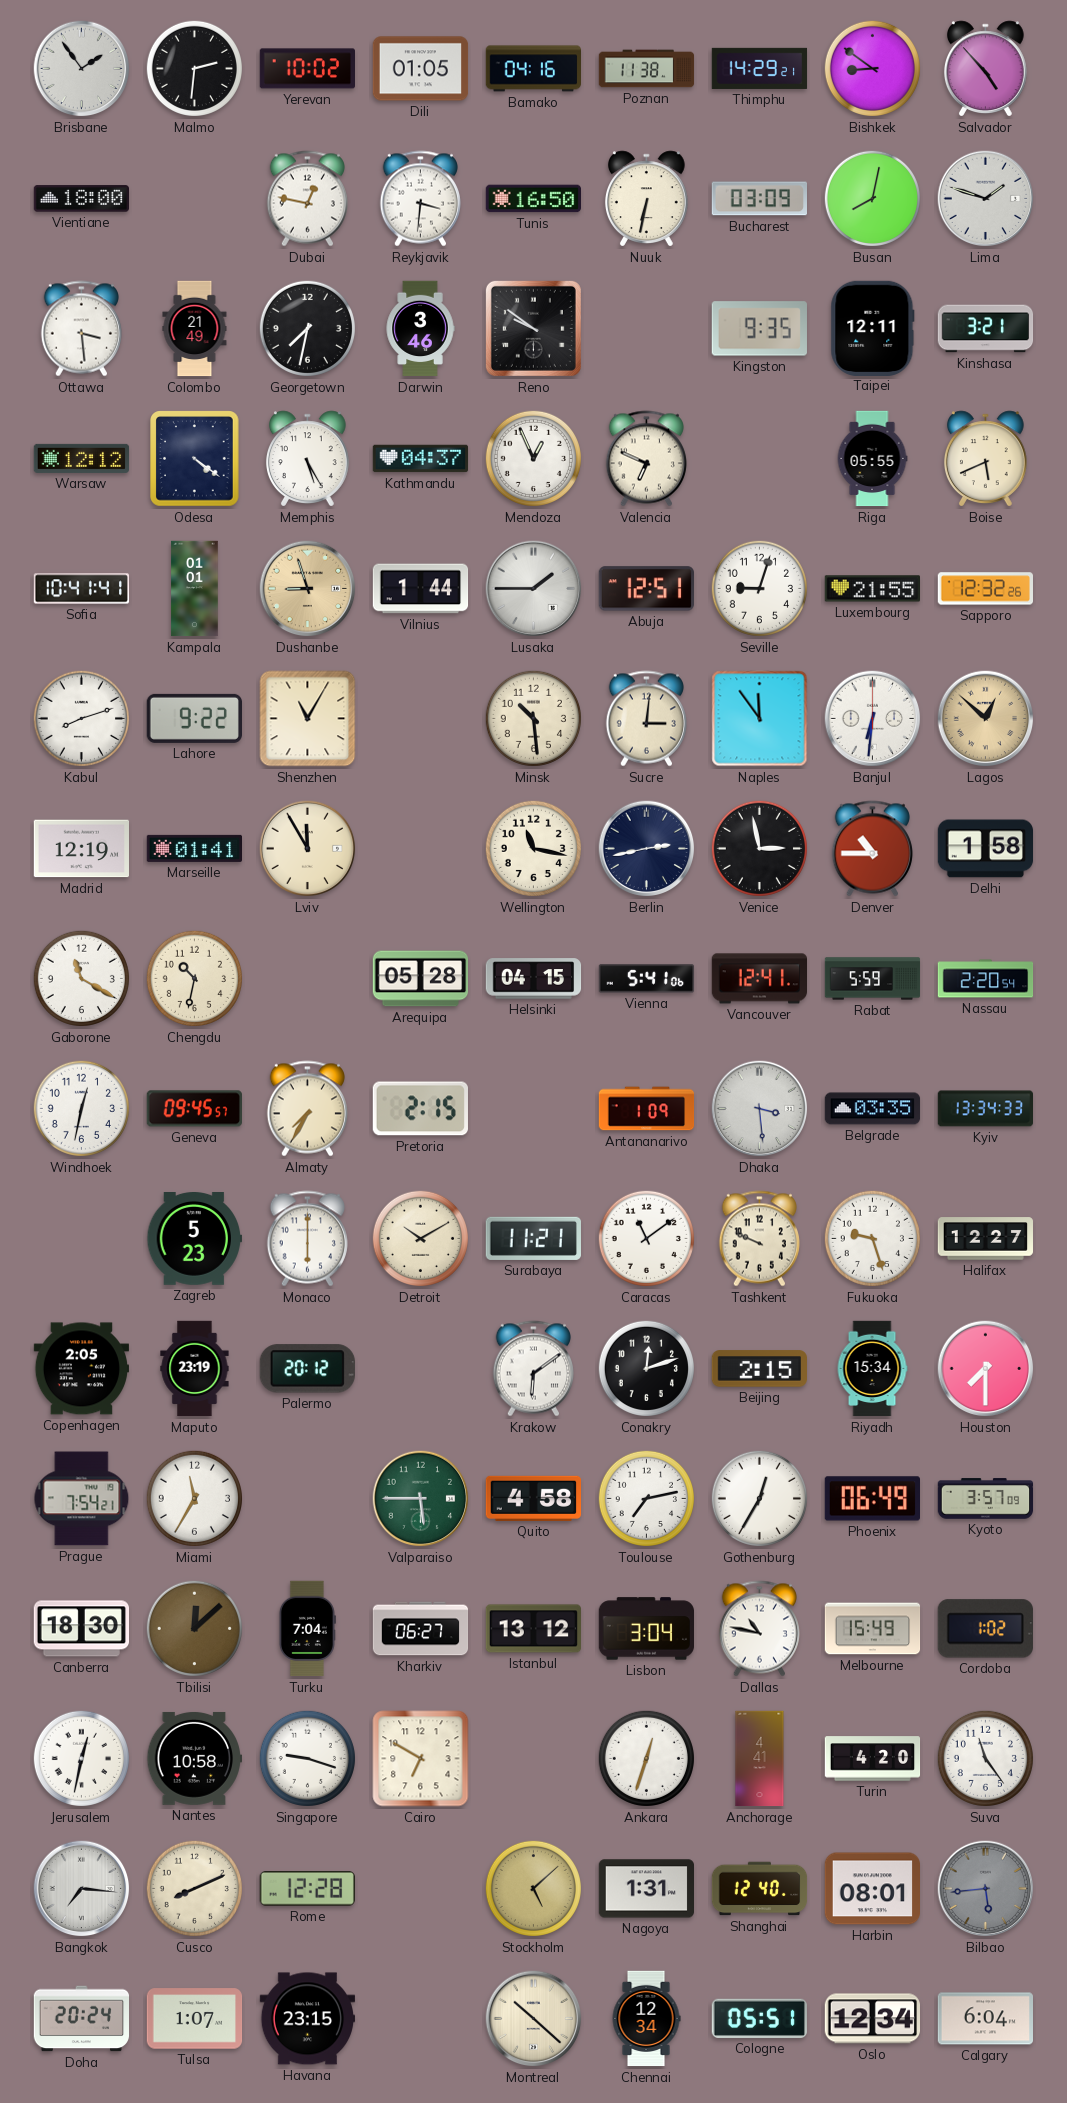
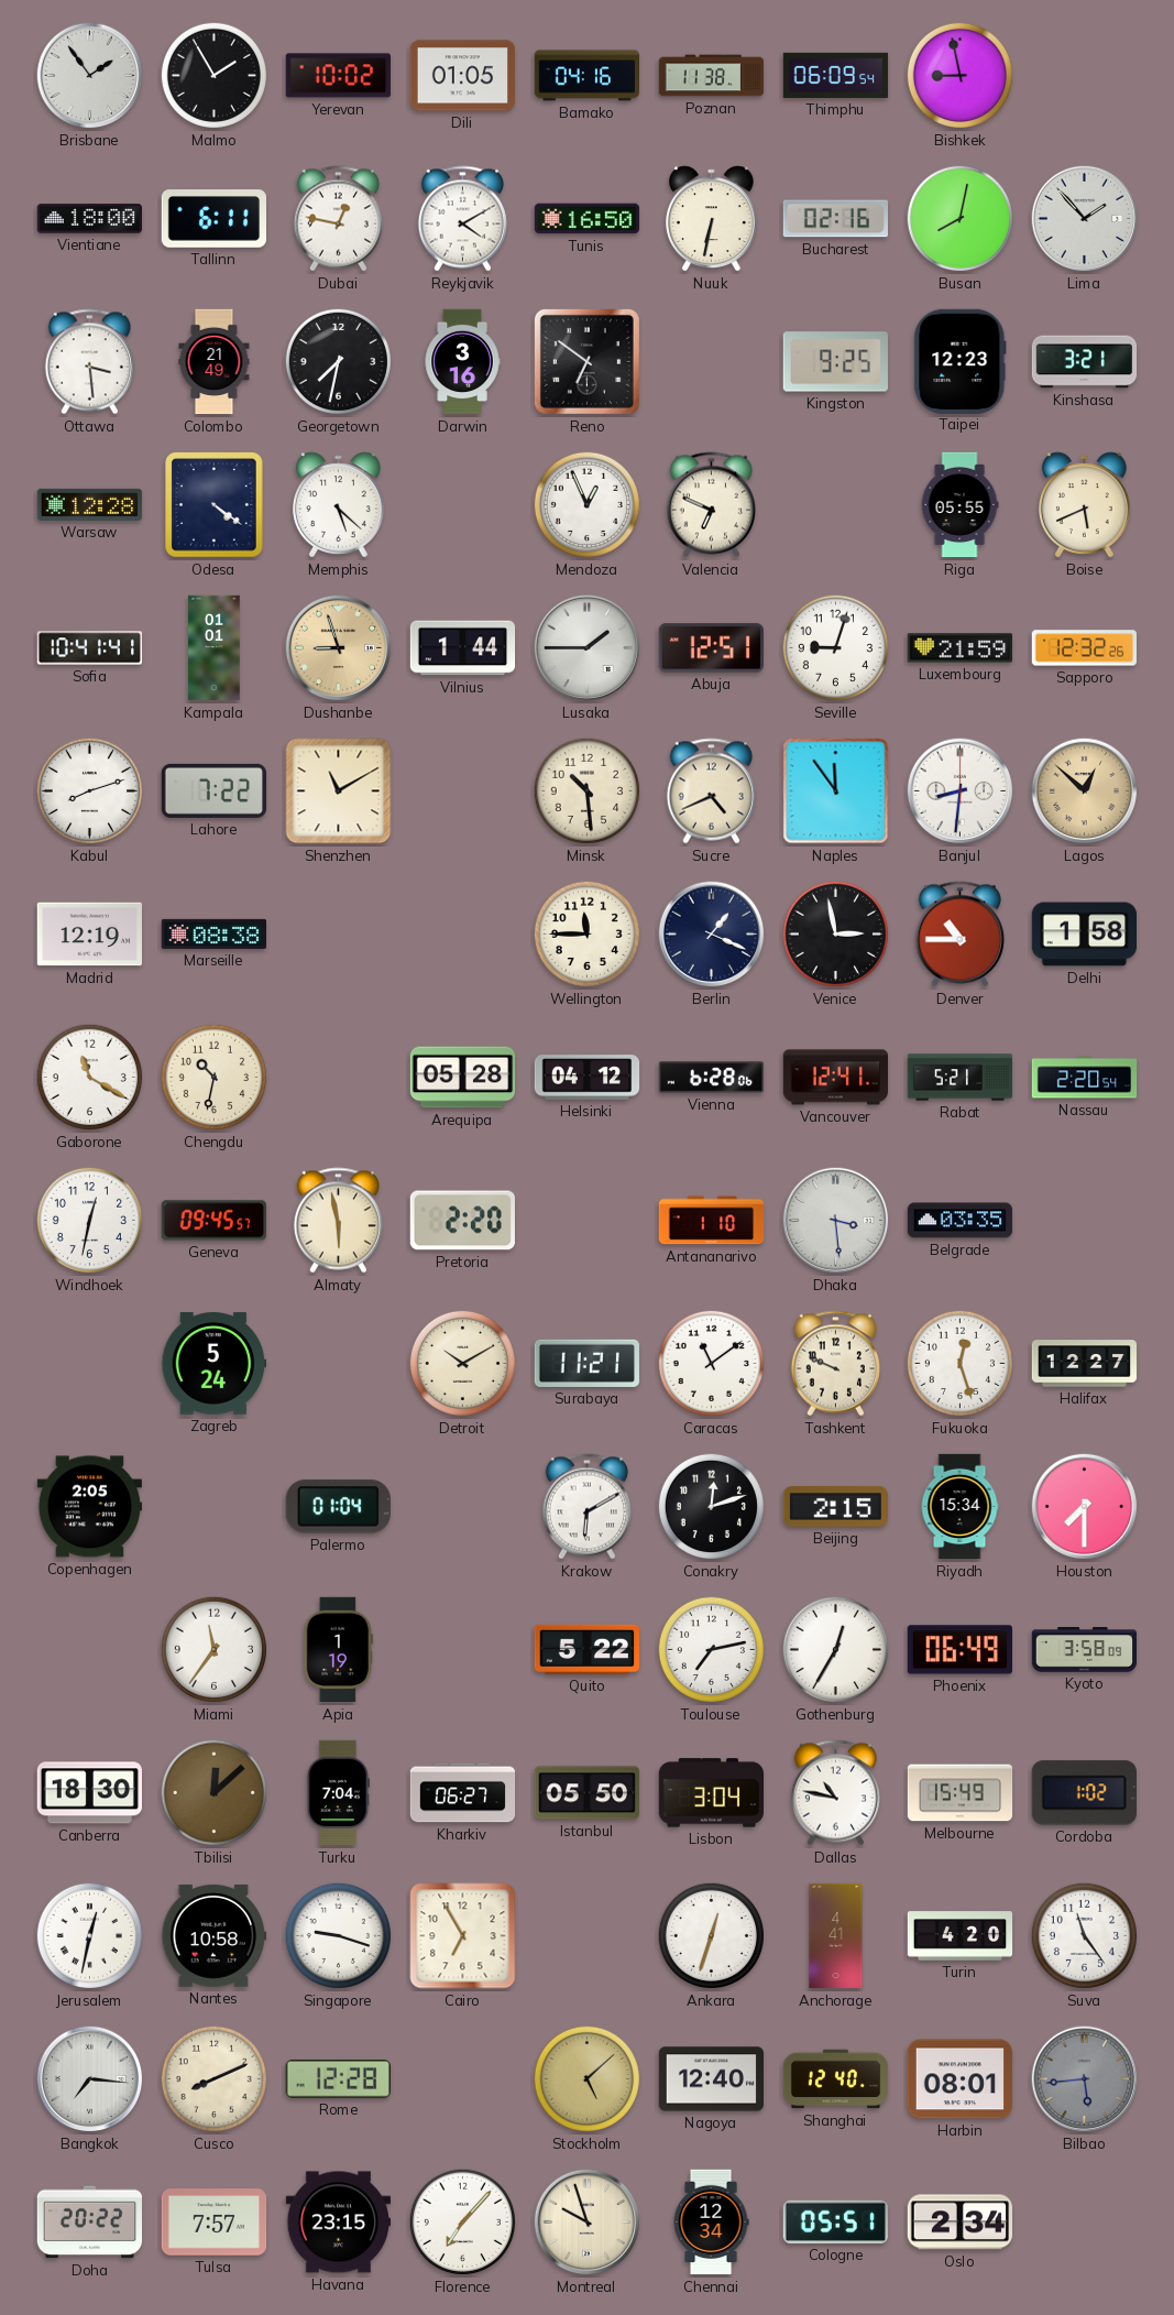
Malmo: 2:31 -> 1:55
Thimphu: 14:29 -> 06:09
Bishkek: 8:51 -> 8:58
Salvador: 4:53 -> none
Tallinn: none -> 6:11
Reykjavik: 3:31 -> 4:10
Bucharest: 03:09 -> 02:16
Lima: 1:48 -> 1:53
Darwin: 3:46 -> 3:16
Reno: 9:51 -> 6:51
Kingston: 9:35 -> 9:25
Taipei: 12:11 -> 12:23
Warsaw: 12:12 -> 12:28
Memphis: 5:25 -> 5:22
Kathmandu: 04:37 -> none
Luxembourg: 21:55 -> 21:59
Lahore: 9:22 -> 7:22
Shenzhen: 11:05 -> 11:10
Sucre: 3:01 -> 4:41
Banjul: 6:31 -> 8:31
Marseille: 01:41 -> 08:38
Lviv: 11:55 -> none
Wellington: 11:17 -> 11:45
Berlin: 2:43 -> 1:19
Helsinki: 04:15 -> 04:12
Vienna: 5:41 -> 6:28
Rabat: 5:59 -> 5:21
Almaty: 7:35 -> 5:58
Pretoria: 2:15 -> 2:20
Antananarivo: 1:09 -> 1:10
Kyiv: 13:34 -> none
Zagreb: 5:23 -> 5:24
Monaco: 6:00 -> none
Fukuoka: 9:27 -> 12:27
Maputo: 23:19 -> none
Palermo: 20:12 -> 01:04
Krakow: 6:09 -> 6:10
Prague: 7:54 -> none
Miami: 11:35 -> 11:36
Apia: none -> 1:19
Valparaiso: 5:45 -> none
Quito: 4:58 -> 5:22
Kyoto: 3:57 -> 3:58
Istanbul: 13:12 -> 05:50
Cairo: 6:50 -> 6:55
Nagoya: 1:31 -> 12:40
Doha: 20:24 -> 20:22
Tulsa: 1:07 -> 7:57
Florence: none -> 7:07
Montreal: 10:22 -> 9:57
Oslo: 12:34 -> 2:34
Calgary: 6:04 -> none
